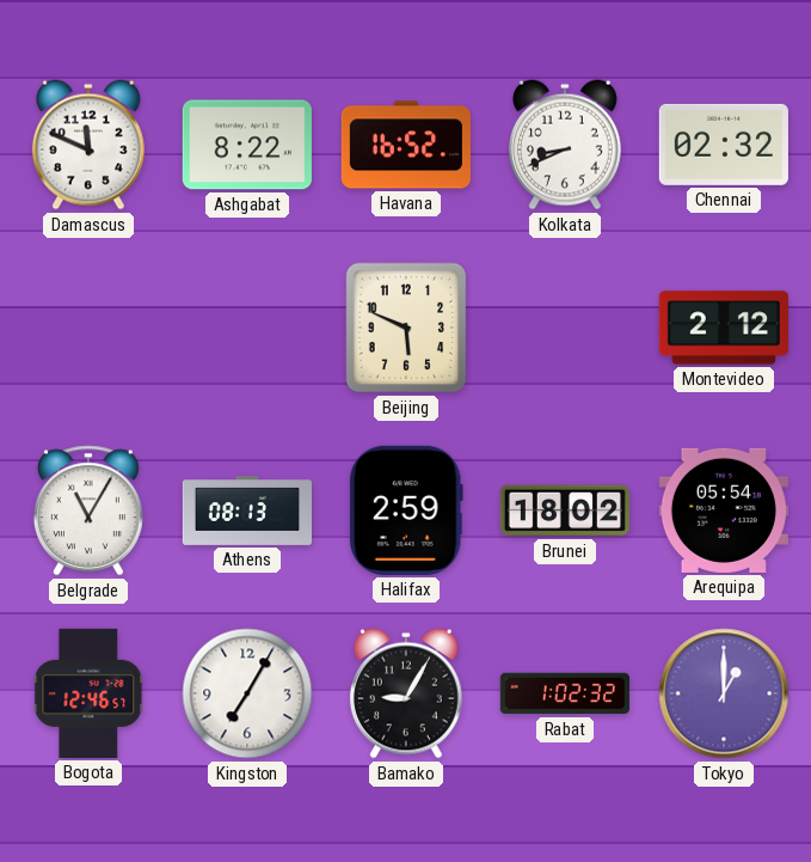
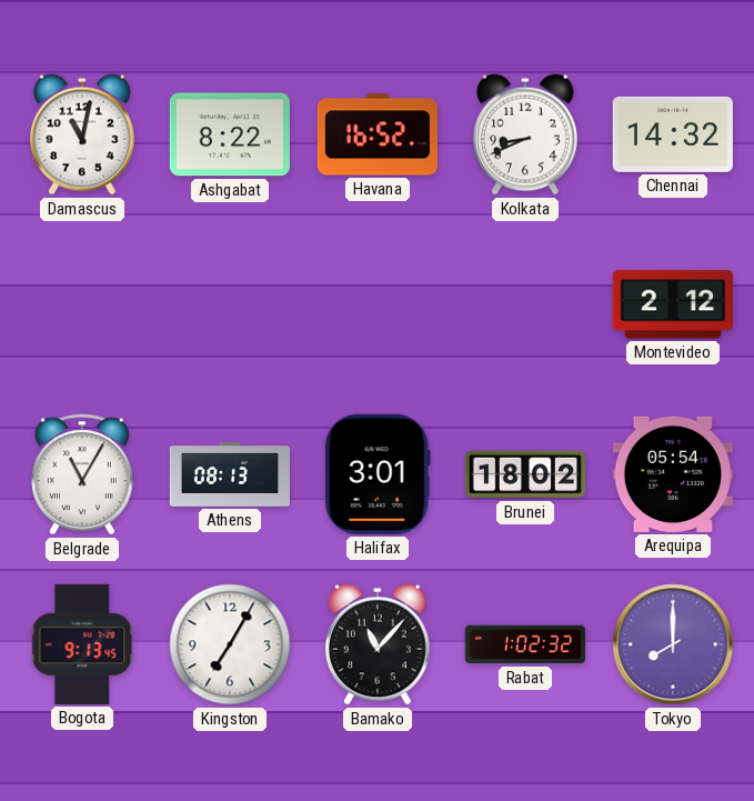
Damascus: 11:49 -> 11:02
Chennai: 02:32 -> 14:32
Beijing: 5:49 -> none
Halifax: 2:59 -> 3:01
Bogota: 12:46 -> 9:13
Bamako: 9:05 -> 11:07
Tokyo: 1:00 -> 8:00
